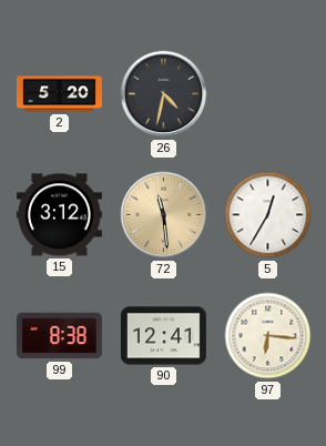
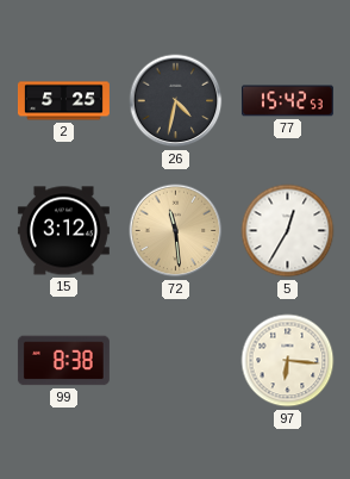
2: 5:20 -> 5:25
77: none -> 15:42
90: 12:41 -> none
